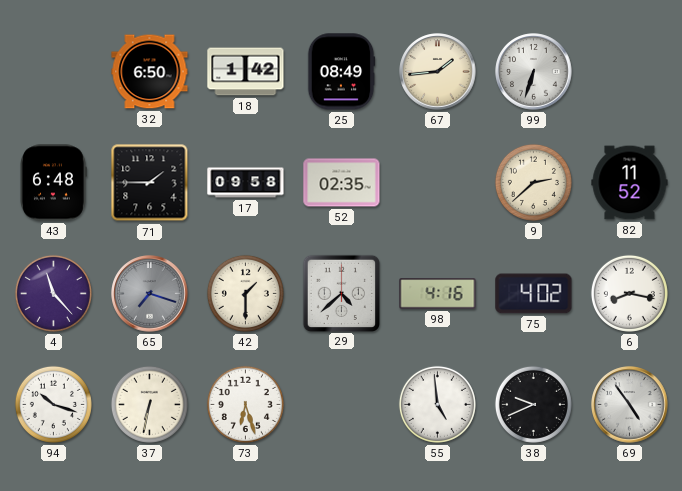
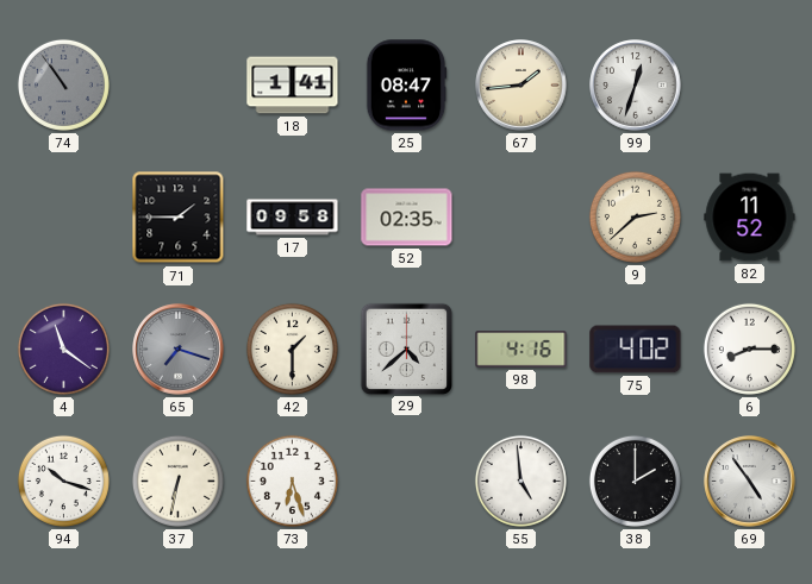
74: none -> 10:54
32: 6:50 -> none
18: 1:42 -> 1:41
25: 08:49 -> 08:47
99: 6:33 -> 12:33
43: 6:48 -> none
4: 11:23 -> 11:21
6: 8:17 -> 8:15
38: 9:41 -> 2:00
